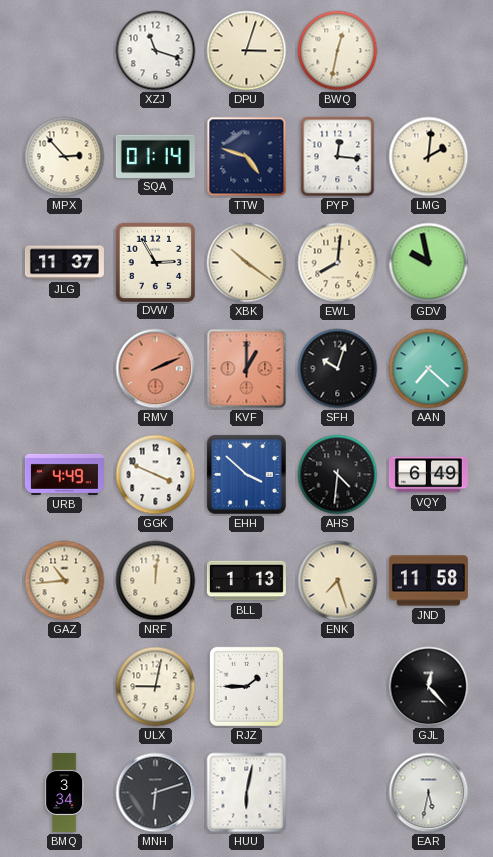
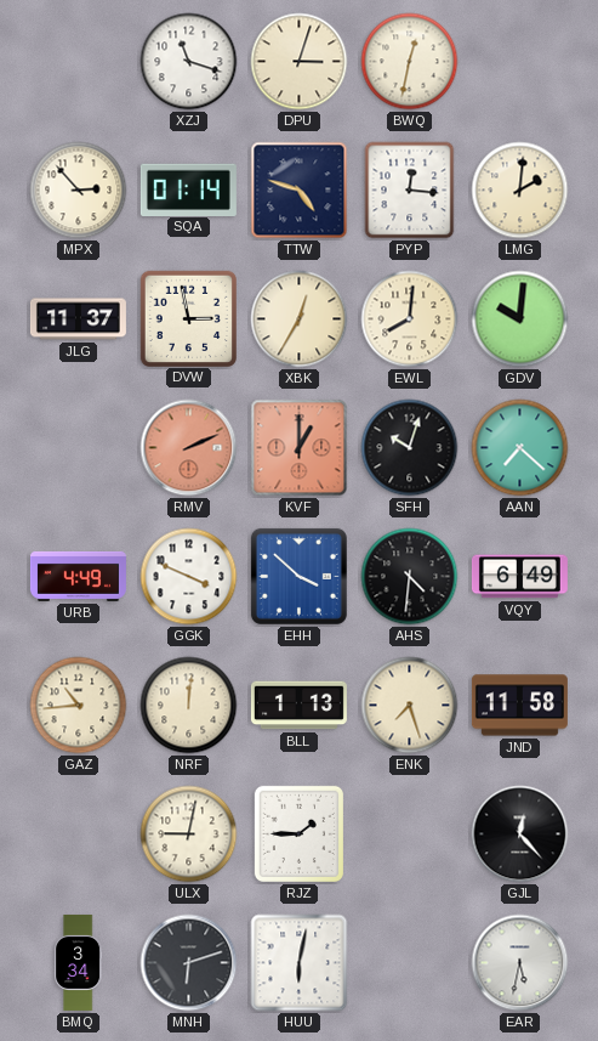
DVW: 2:55 -> 2:58
XBK: 10:21 -> 12:35
GDV: 9:58 -> 10:01
